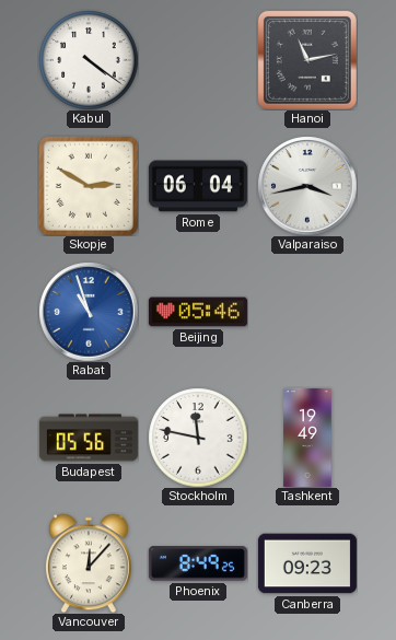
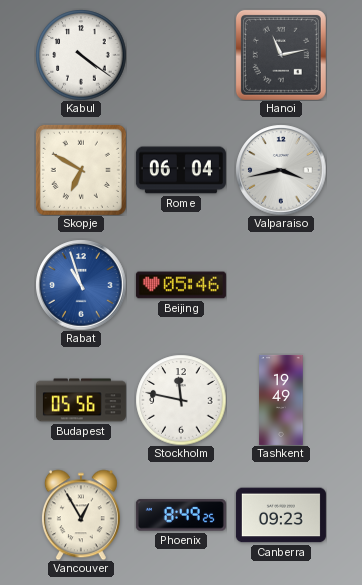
Skopje: 2:50 -> 6:50
Vancouver: 12:07 -> 12:55
